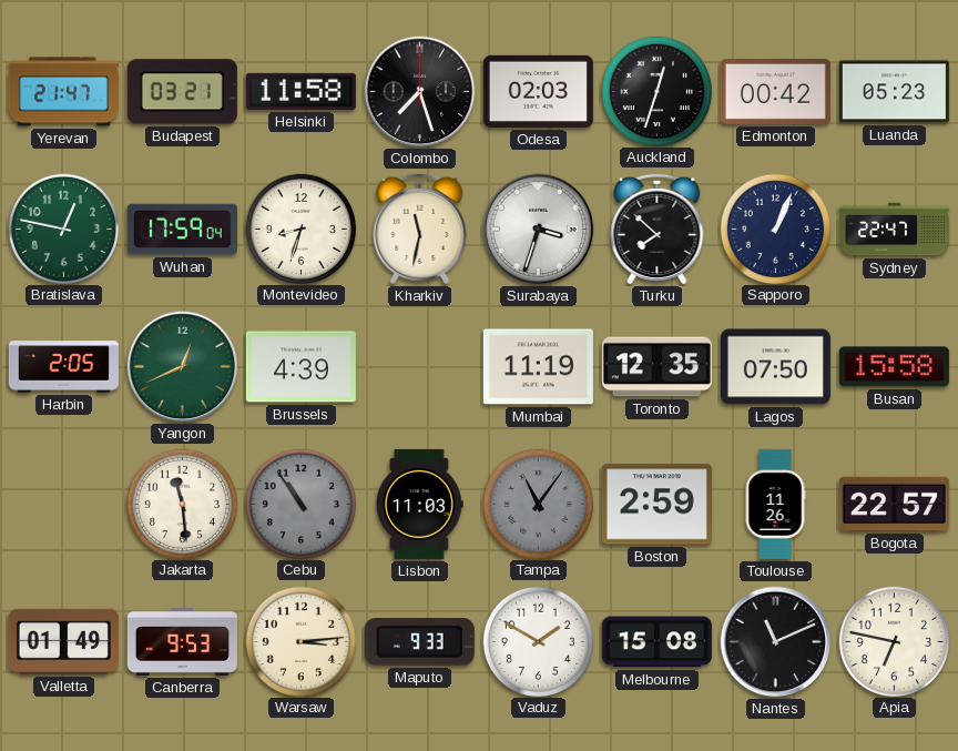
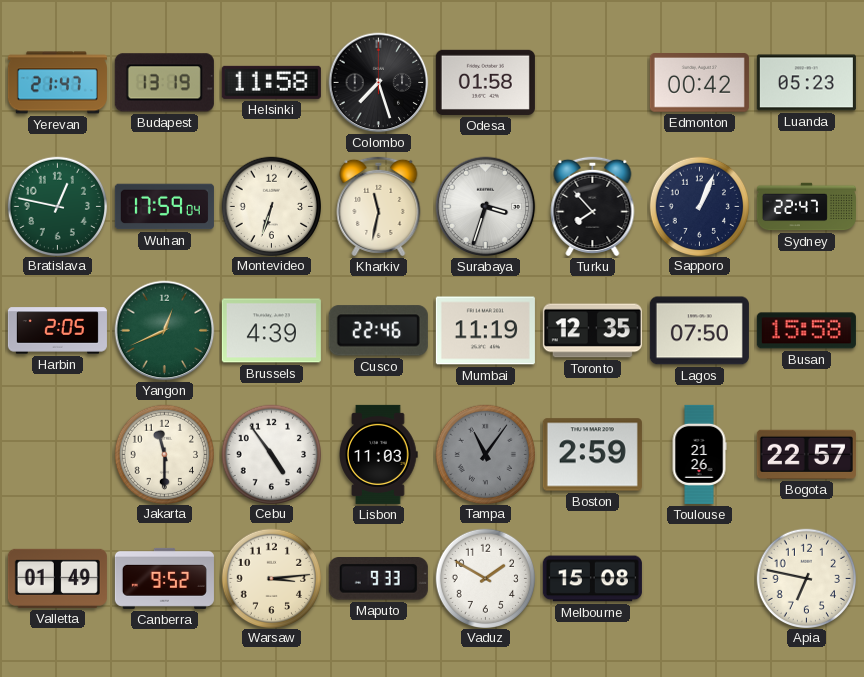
Budapest: 03:21 -> 13:19
Odesa: 02:03 -> 01:58
Auckland: 12:33 -> none
Montevideo: 8:33 -> 6:33
Turku: 7:52 -> 7:53
Cusco: none -> 22:46
Jakarta: 11:29 -> 11:30
Cebu: 10:54 -> 4:54
Cebu dial: grey -> white
Toulouse: 11:26 -> 21:26
Canberra: 9:53 -> 9:52
Nantes: 11:11 -> none
